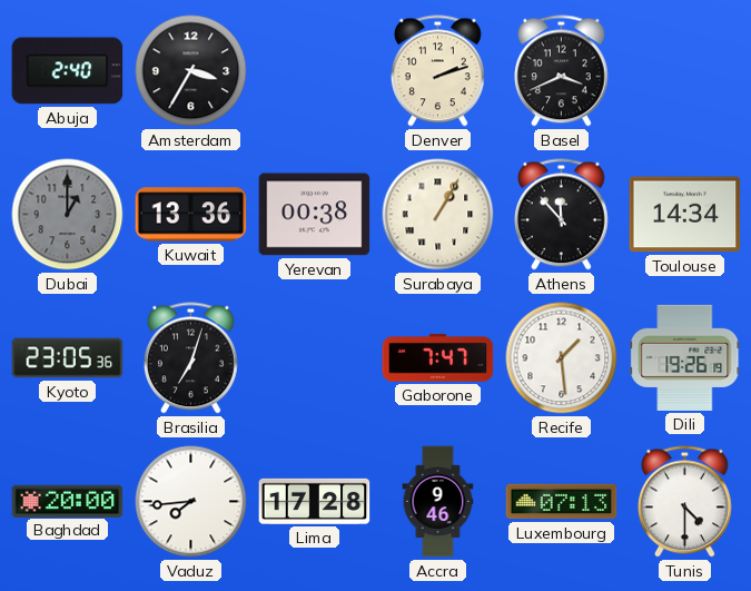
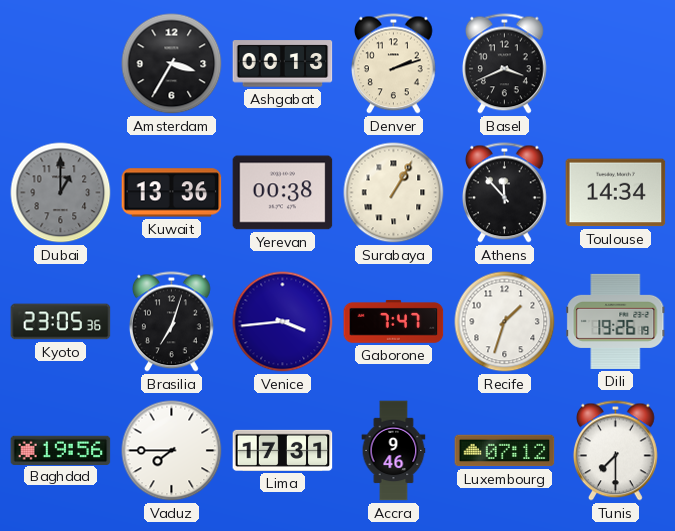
Abuja: 2:40 -> none
Ashgabat: none -> 00:13
Venice: none -> 3:44
Recife: 1:29 -> 1:33
Baghdad: 20:00 -> 19:56
Vaduz: 7:44 -> 7:45
Lima: 17:28 -> 17:31
Luxembourg: 07:13 -> 07:12
Tunis: 4:30 -> 7:30
